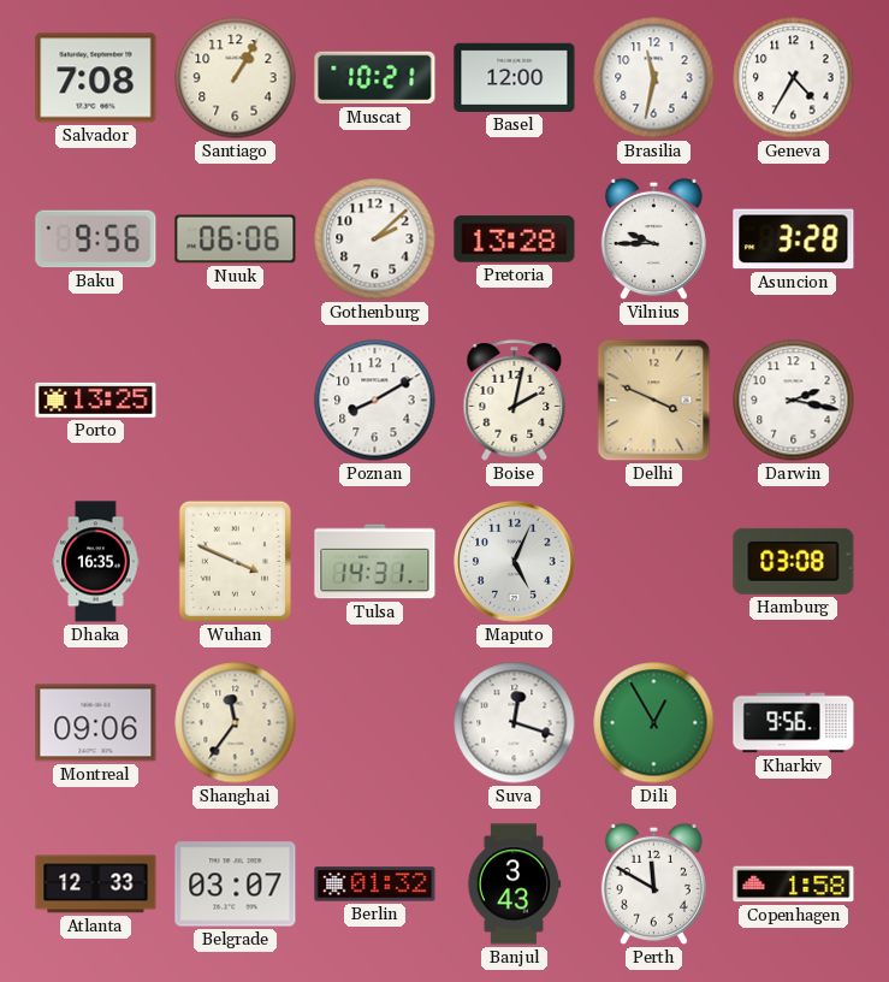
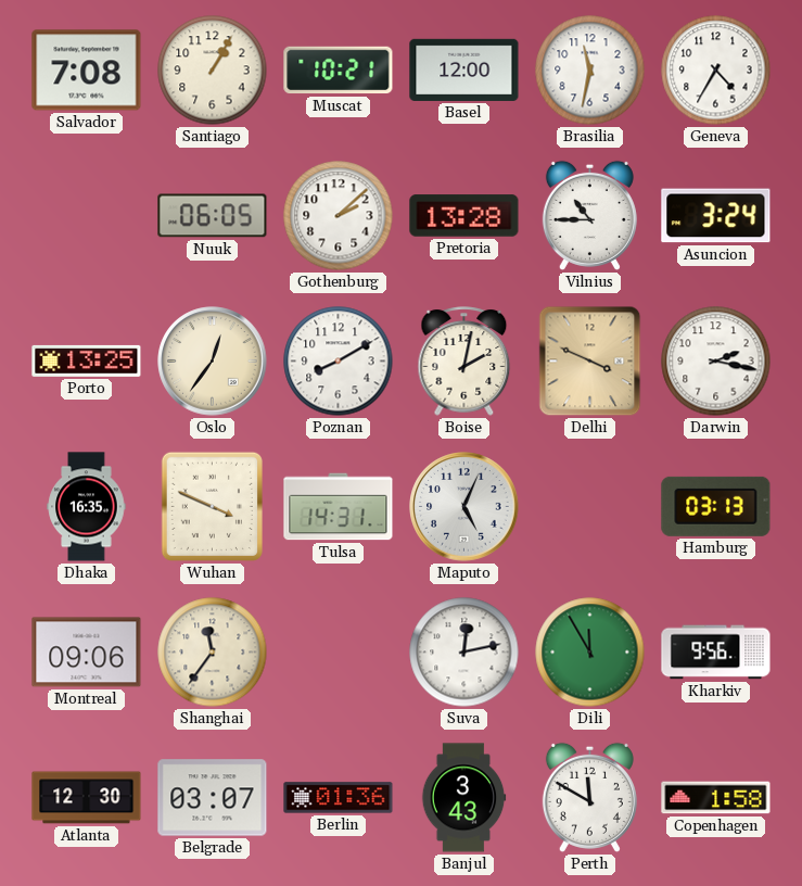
Baku: 9:56 -> none
Nuuk: 06:06 -> 06:05
Vilnius: 9:45 -> 10:45
Asuncion: 3:28 -> 3:24
Oslo: none -> 12:36
Hamburg: 03:08 -> 03:13
Suva: 12:18 -> 12:13
Dili: 12:55 -> 11:55
Atlanta: 12:33 -> 12:30
Berlin: 01:32 -> 01:36
